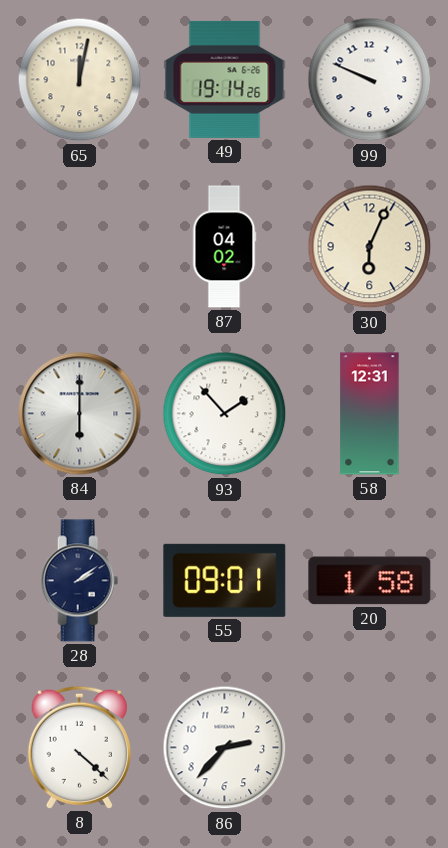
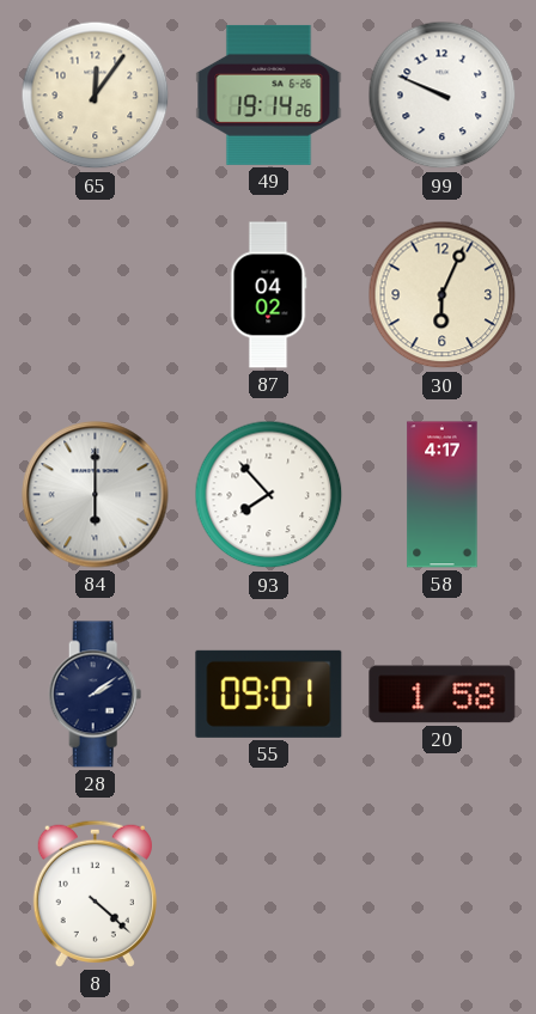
65: 12:02 -> 12:06
93: 1:53 -> 7:53
58: 12:31 -> 4:17
86: 2:37 -> none
